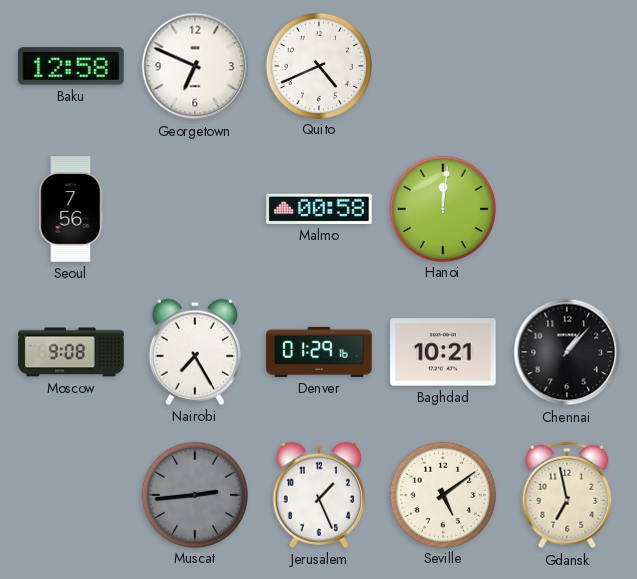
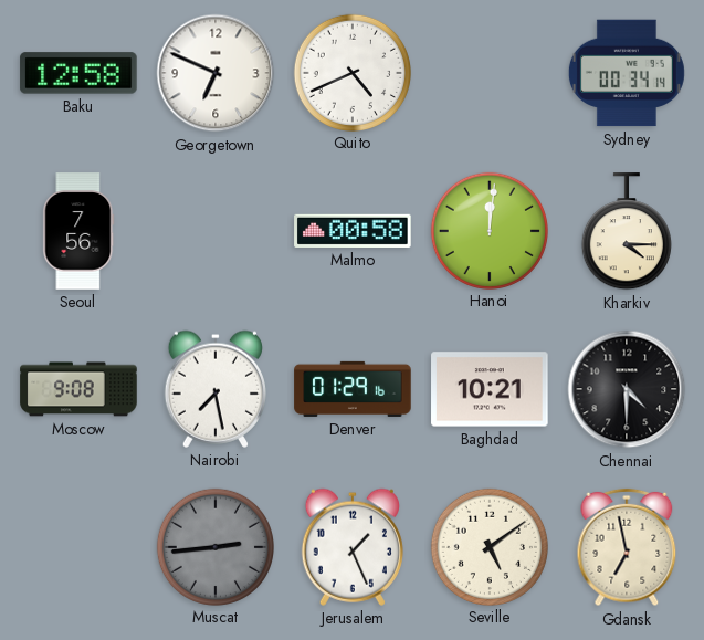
Sydney: none -> 00:34
Kharkiv: none -> 4:15
Nairobi: 7:25 -> 7:28
Chennai: 1:07 -> 4:30
